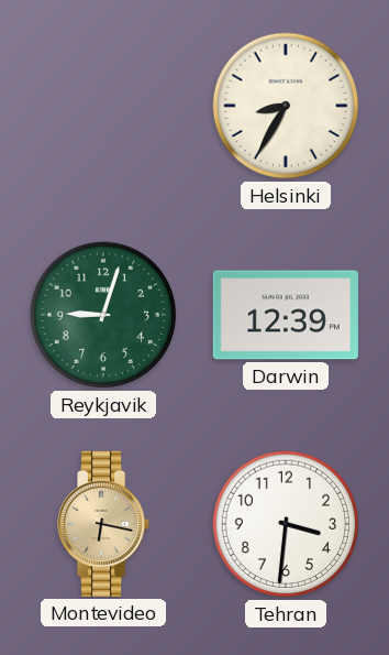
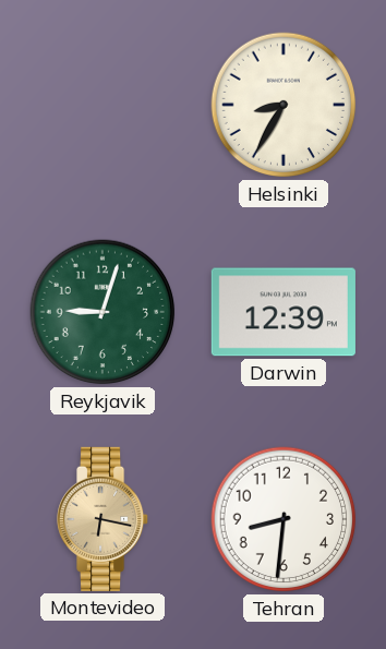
Tehran: 3:31 -> 8:31
